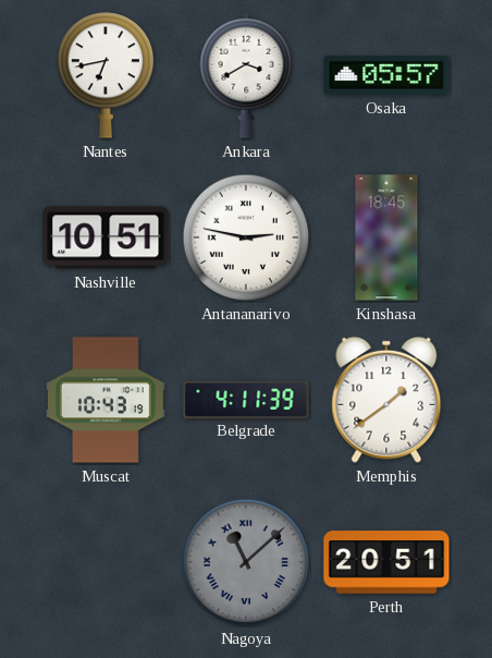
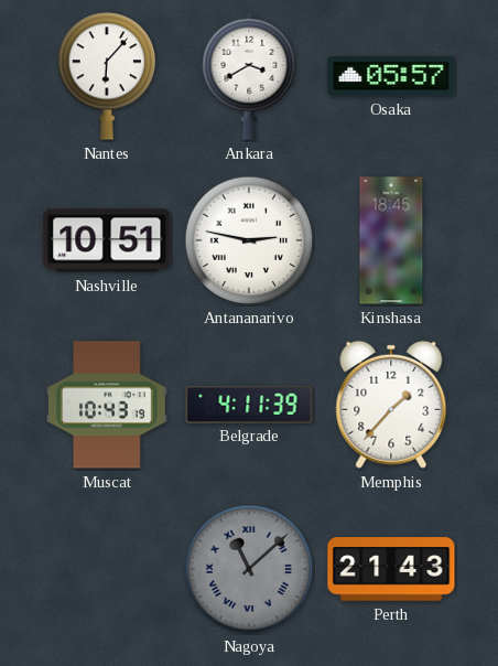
Nantes: 6:43 -> 6:07
Memphis: 1:39 -> 1:37
Perth: 20:51 -> 21:43
